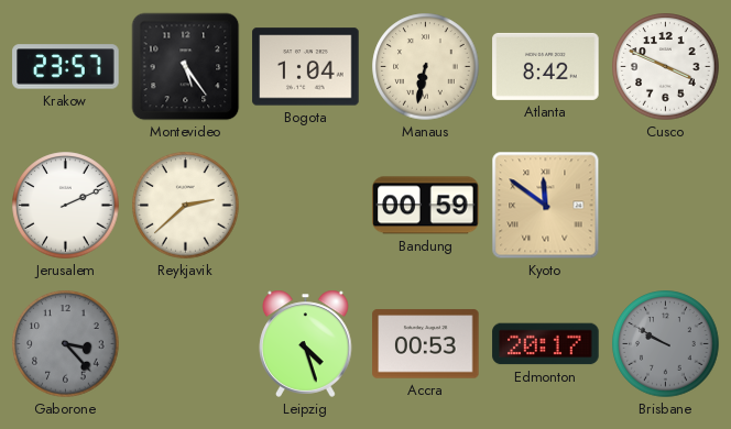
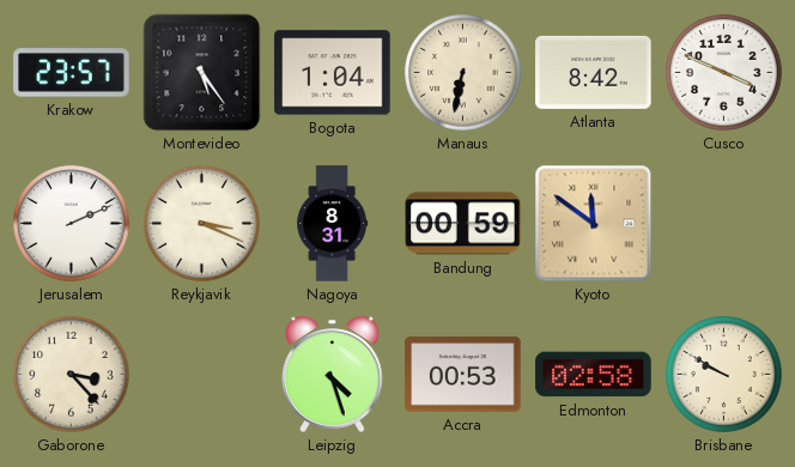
Reykjavik: 2:38 -> 3:19
Nagoya: none -> 8:31
Gaborone dial: grey -> cream
Edmonton: 20:17 -> 02:58
Brisbane dial: grey -> cream
